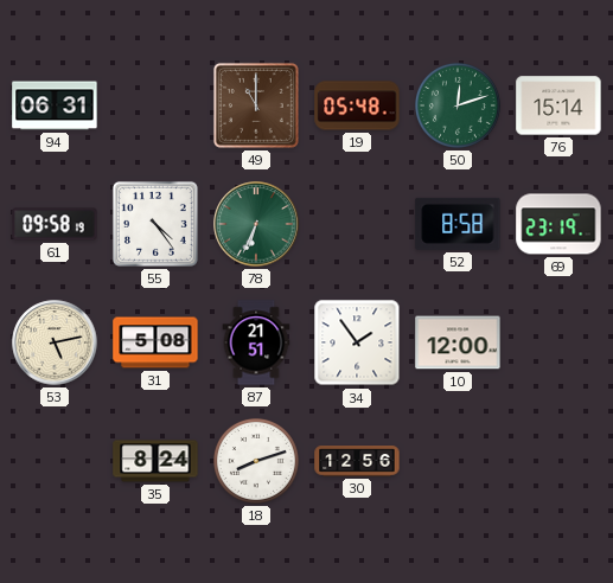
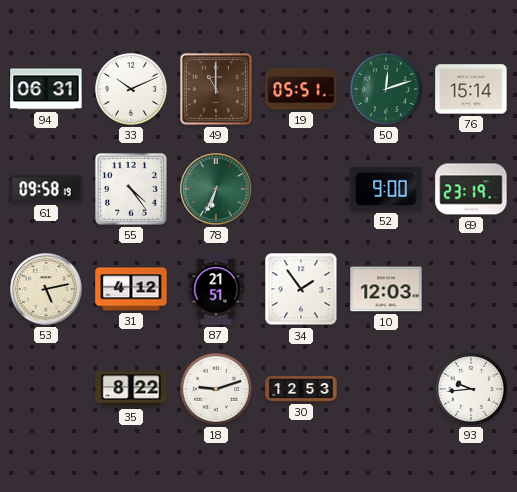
33: none -> 10:11
19: 05:48 -> 05:51
52: 8:58 -> 9:00
31: 5:08 -> 4:12
10: 12:00 -> 12:03
35: 8:24 -> 8:22
18: 8:12 -> 9:12
30: 12:56 -> 12:53
93: none -> 9:44
